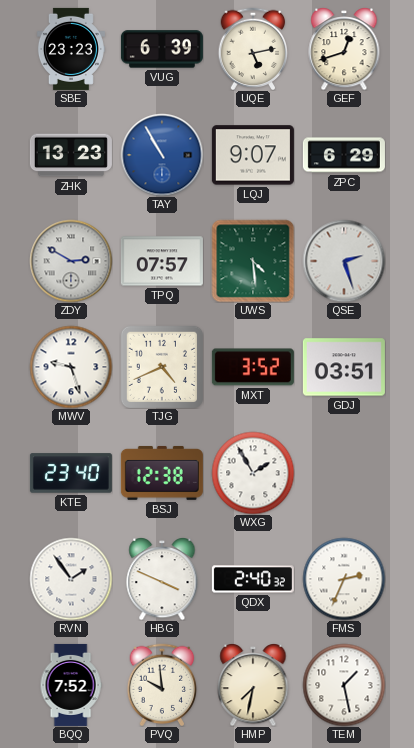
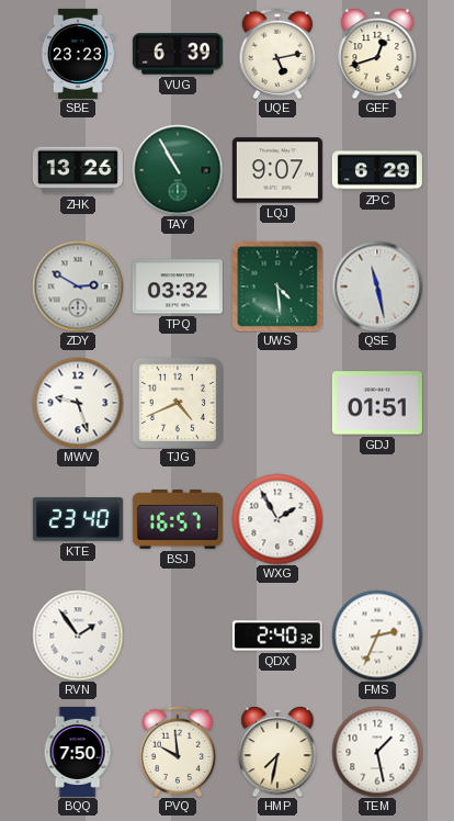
ZHK: 13:23 -> 13:26
TAY dial: blue -> green
TPQ: 07:57 -> 03:32
QSE: 2:27 -> 11:28
MXT: 3:52 -> none
GDJ: 03:51 -> 01:51
BSJ: 12:38 -> 16:57
HBG: 3:49 -> none
BQQ: 7:52 -> 7:50
